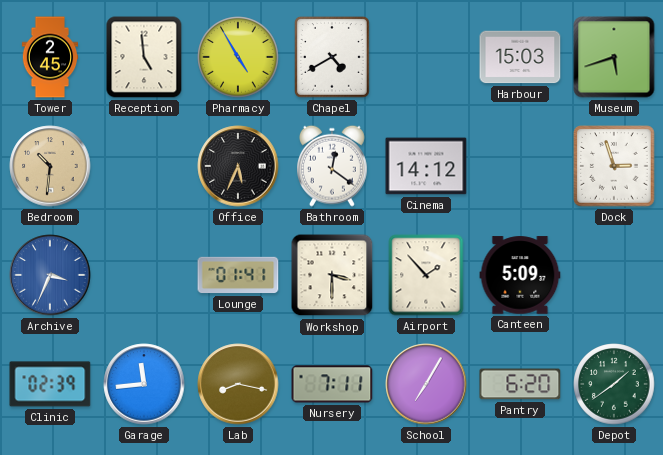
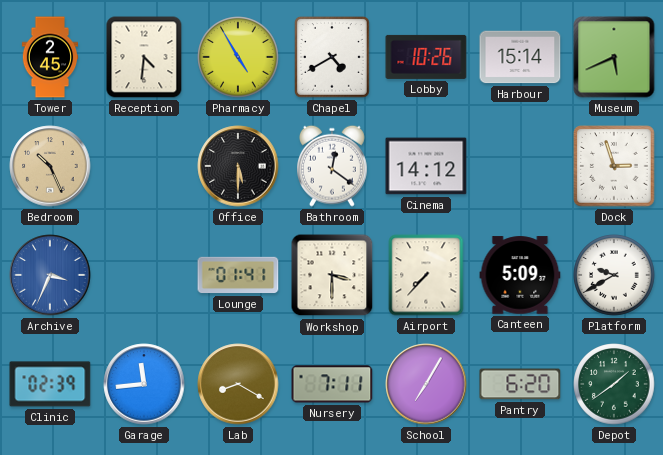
Reception: 4:59 -> 4:31
Lobby: none -> 10:26
Harbour: 15:03 -> 15:14
Museum: 5:42 -> 5:41
Bedroom: 10:31 -> 10:26
Office: 5:34 -> 5:30
Airport: 1:53 -> 7:37
Platform: none -> 9:40
Lab: 8:17 -> 8:20
